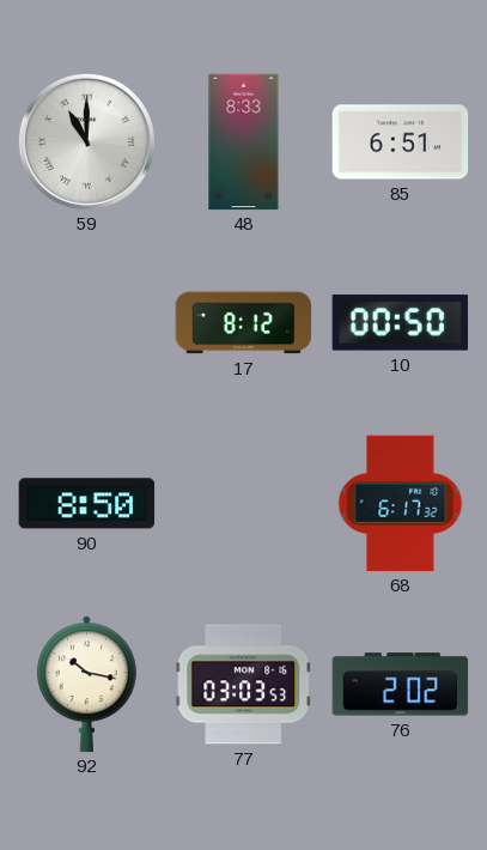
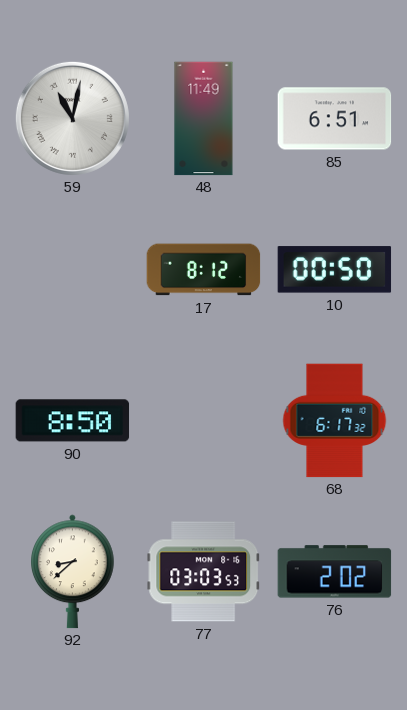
59: 11:00 -> 11:02
48: 8:33 -> 11:49
92: 10:17 -> 8:38
